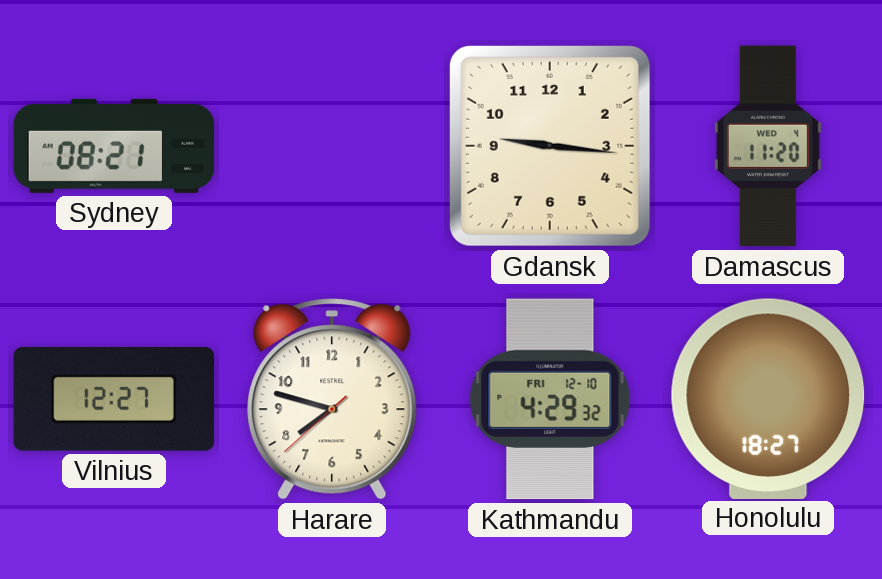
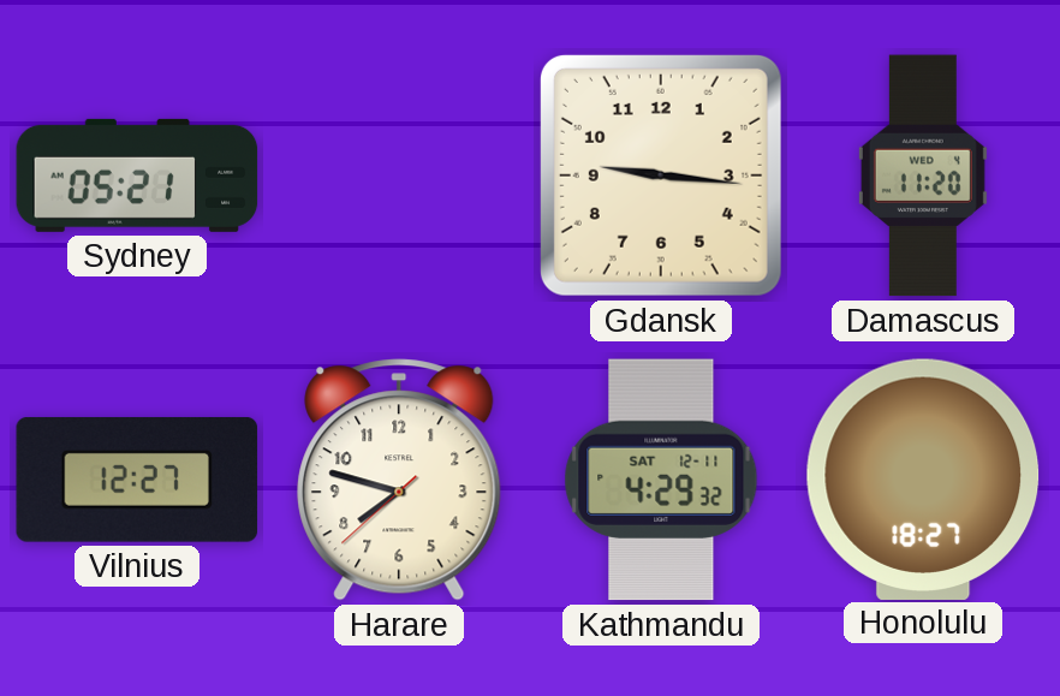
Sydney: 08:21 -> 05:21
Kathmandu date: FRI 12-10 -> SAT 12-11
